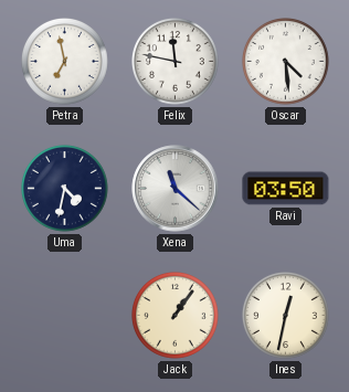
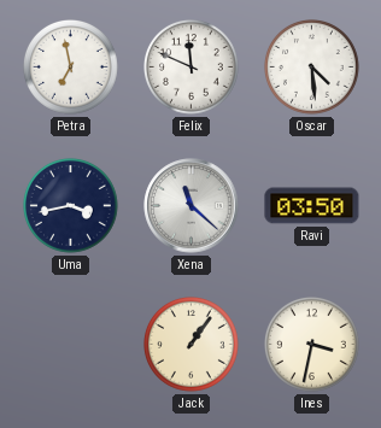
Felix: 11:47 -> 11:49
Uma: 4:32 -> 3:43
Ines: 12:32 -> 3:32
